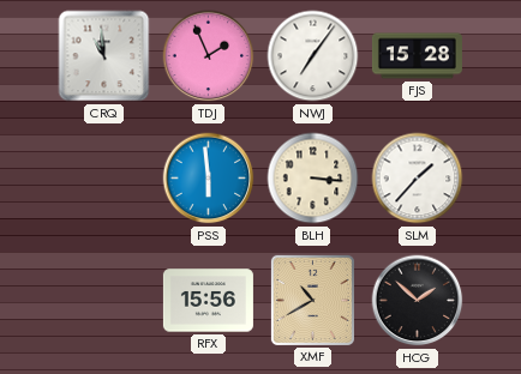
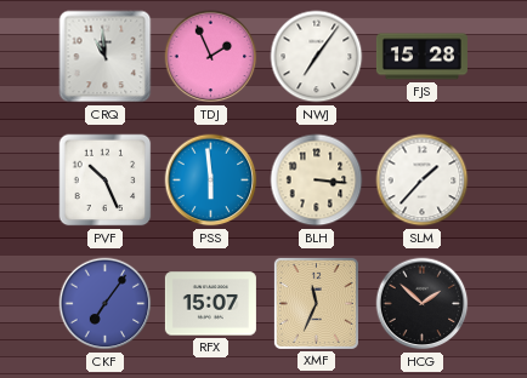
PVF: none -> 10:26
CKF: none -> 7:06
RFX: 15:56 -> 15:07
XMF: 10:40 -> 11:34
